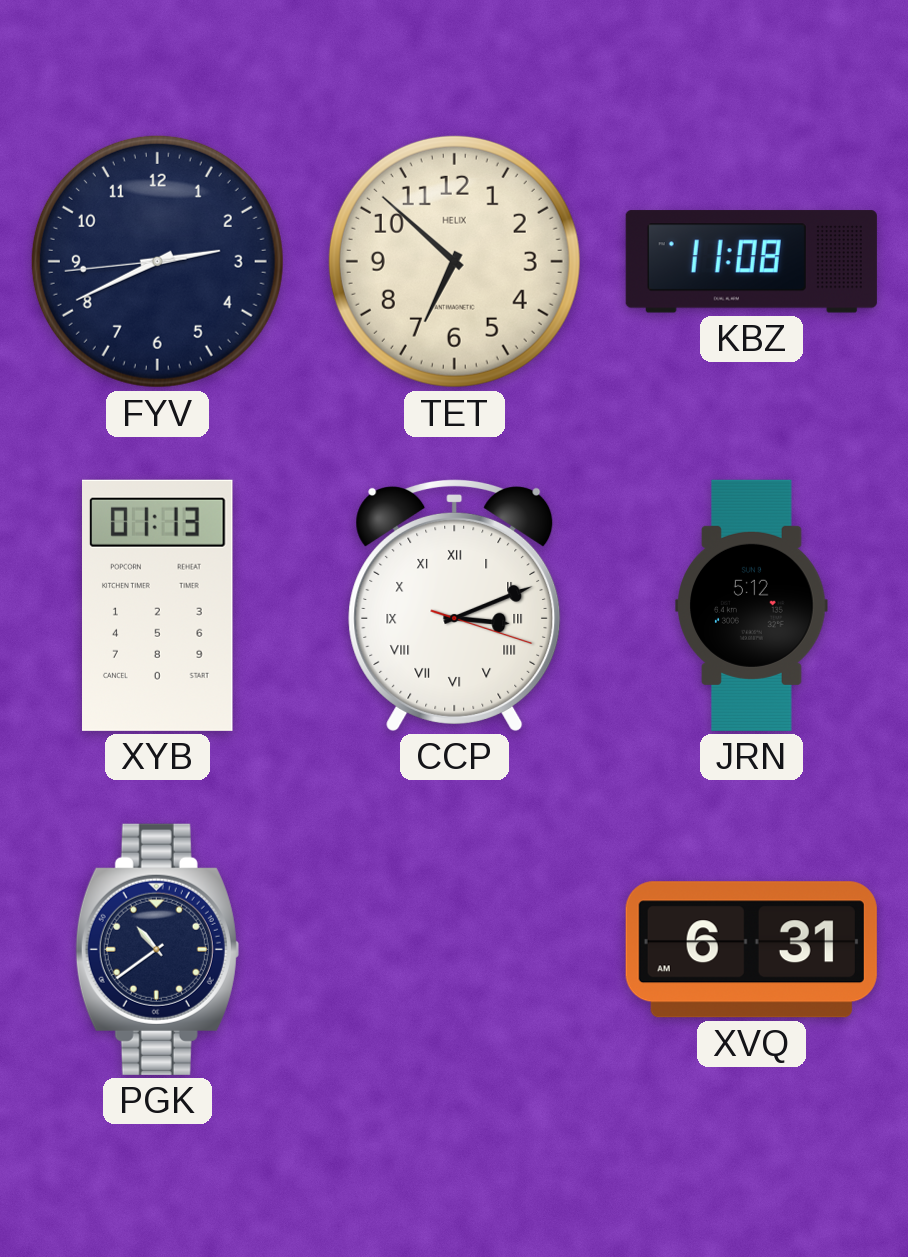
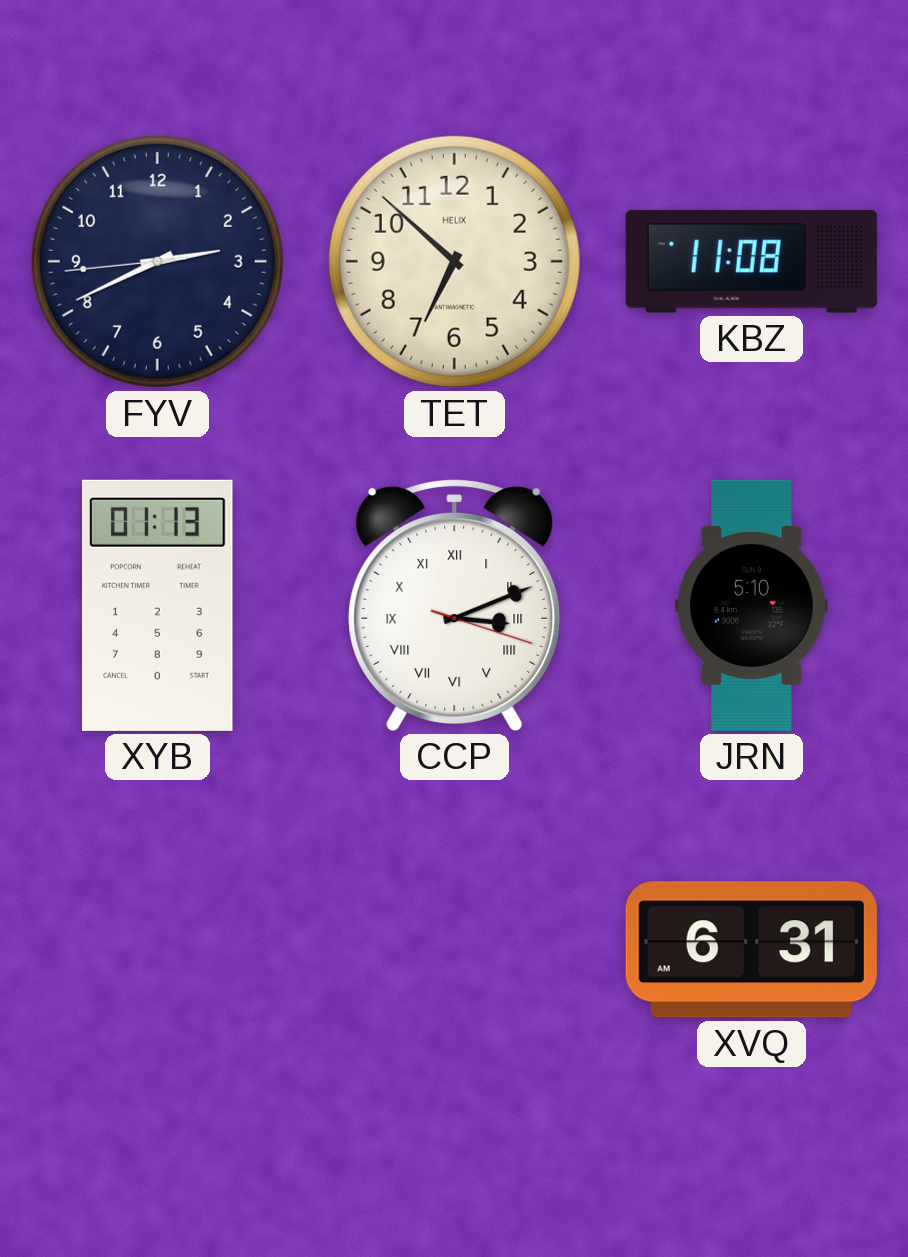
JRN: 5:12 -> 5:10
PGK: 10:39 -> none
